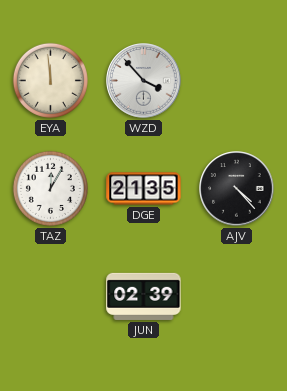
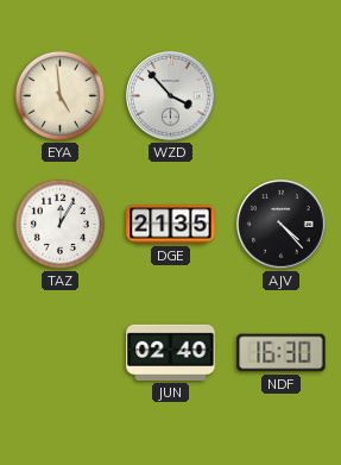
EYA: 11:59 -> 4:59
JUN: 02:39 -> 02:40
NDF: none -> 16:30
